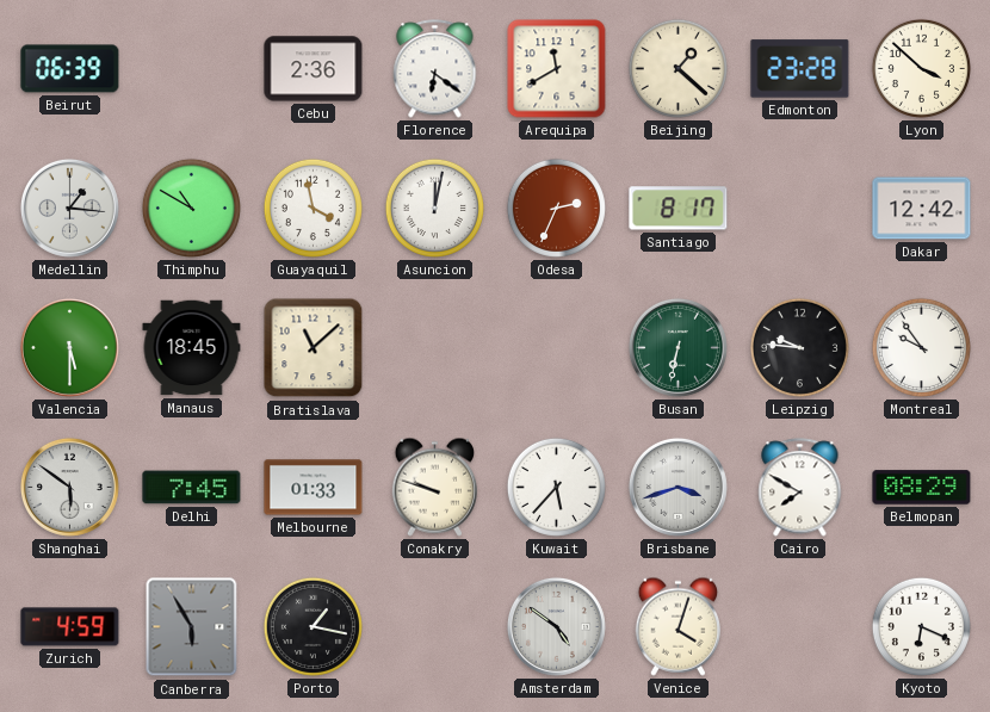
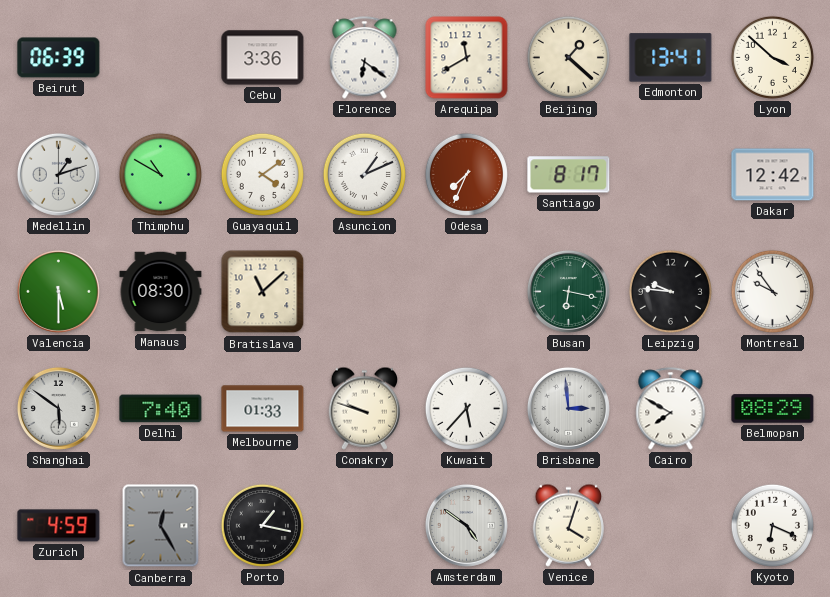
Cebu: 2:36 -> 3:36
Edmonton: 23:28 -> 13:41
Medellin: 1:16 -> 1:12
Guayaquil: 3:58 -> 4:09
Asuncion: 12:02 -> 1:11
Odesa: 2:34 -> 7:34
Manaus: 18:45 -> 08:30
Busan: 6:32 -> 6:17
Delhi: 7:45 -> 7:40
Brisbane: 3:42 -> 2:59
Canberra: 5:55 -> 12:25
